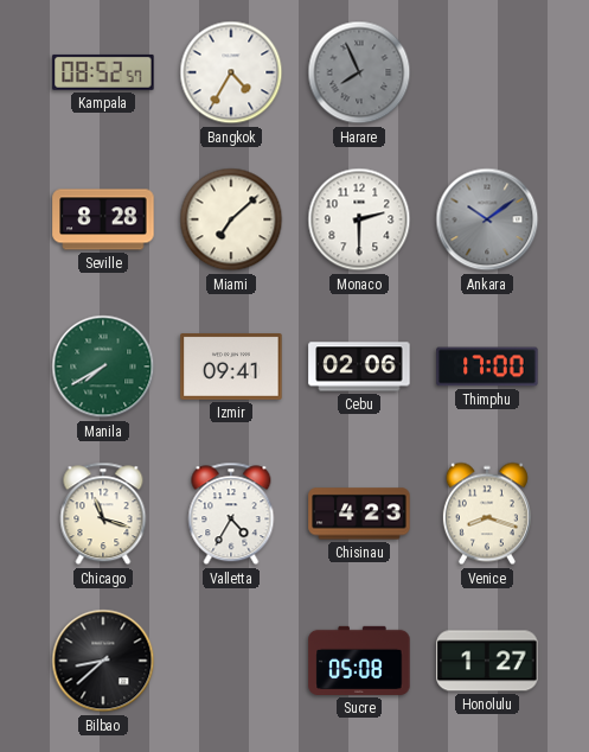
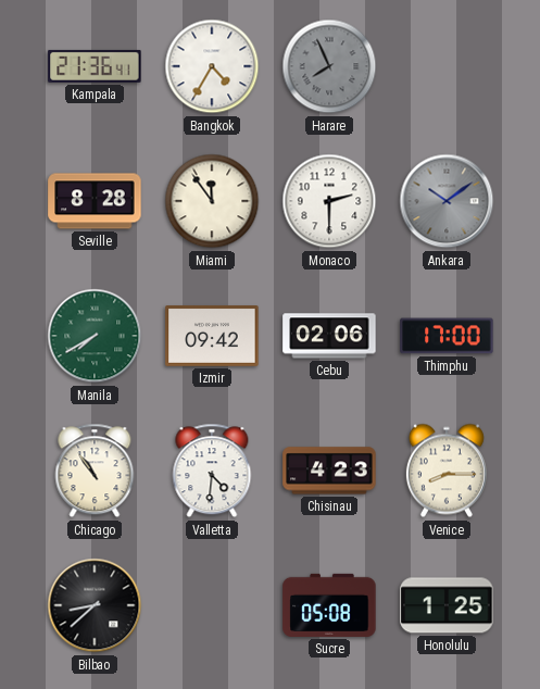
Kampala: 08:52 -> 21:36
Miami: 7:08 -> 11:54
Izmir: 09:41 -> 09:42
Chicago: 11:18 -> 10:54
Valletta: 4:35 -> 4:31
Venice: 8:18 -> 8:15
Honolulu: 1:27 -> 1:25
